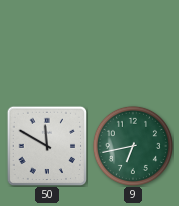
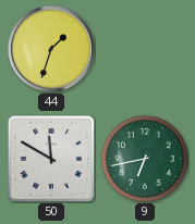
44: none -> 1:33
